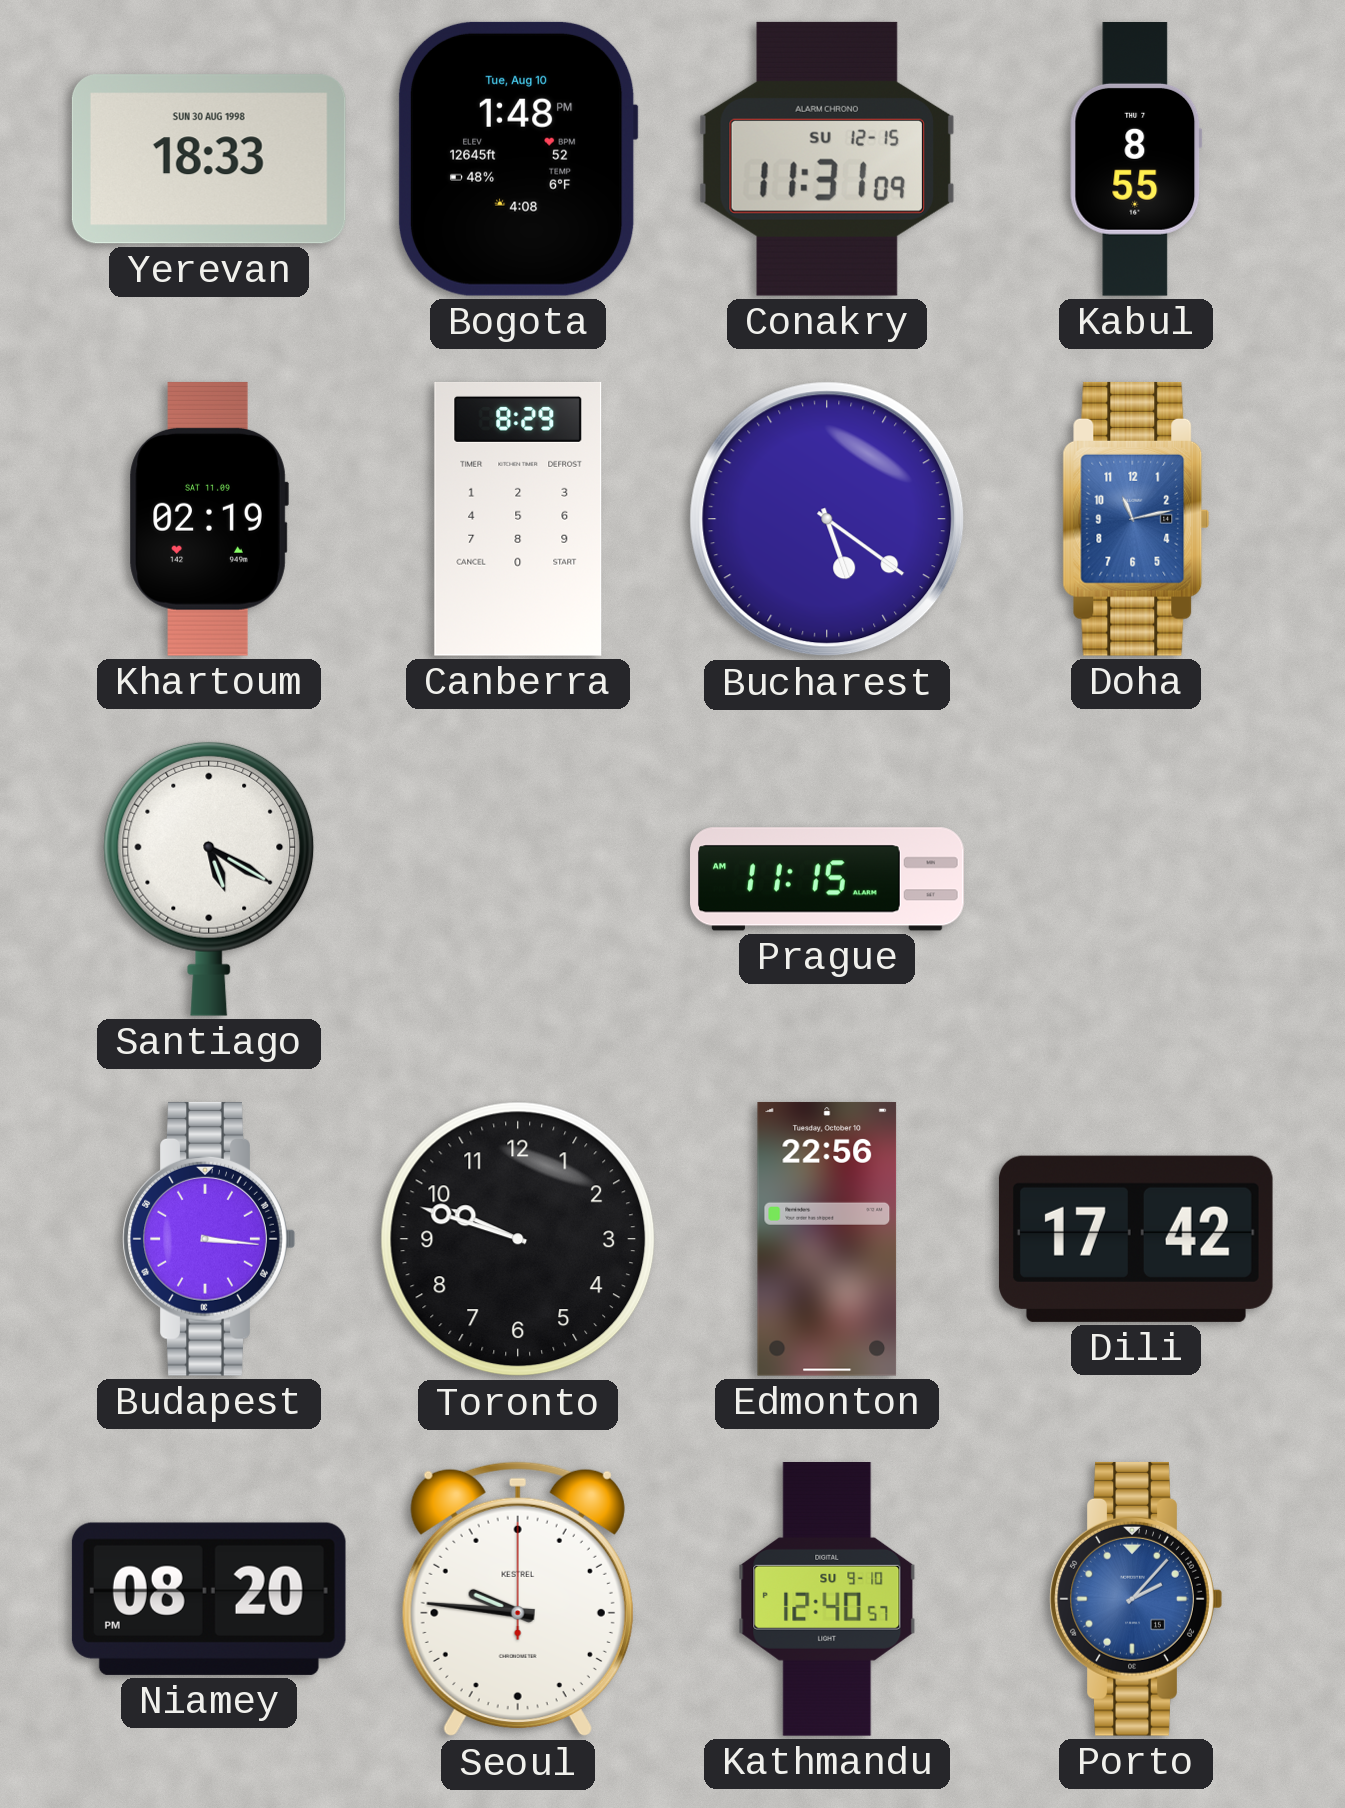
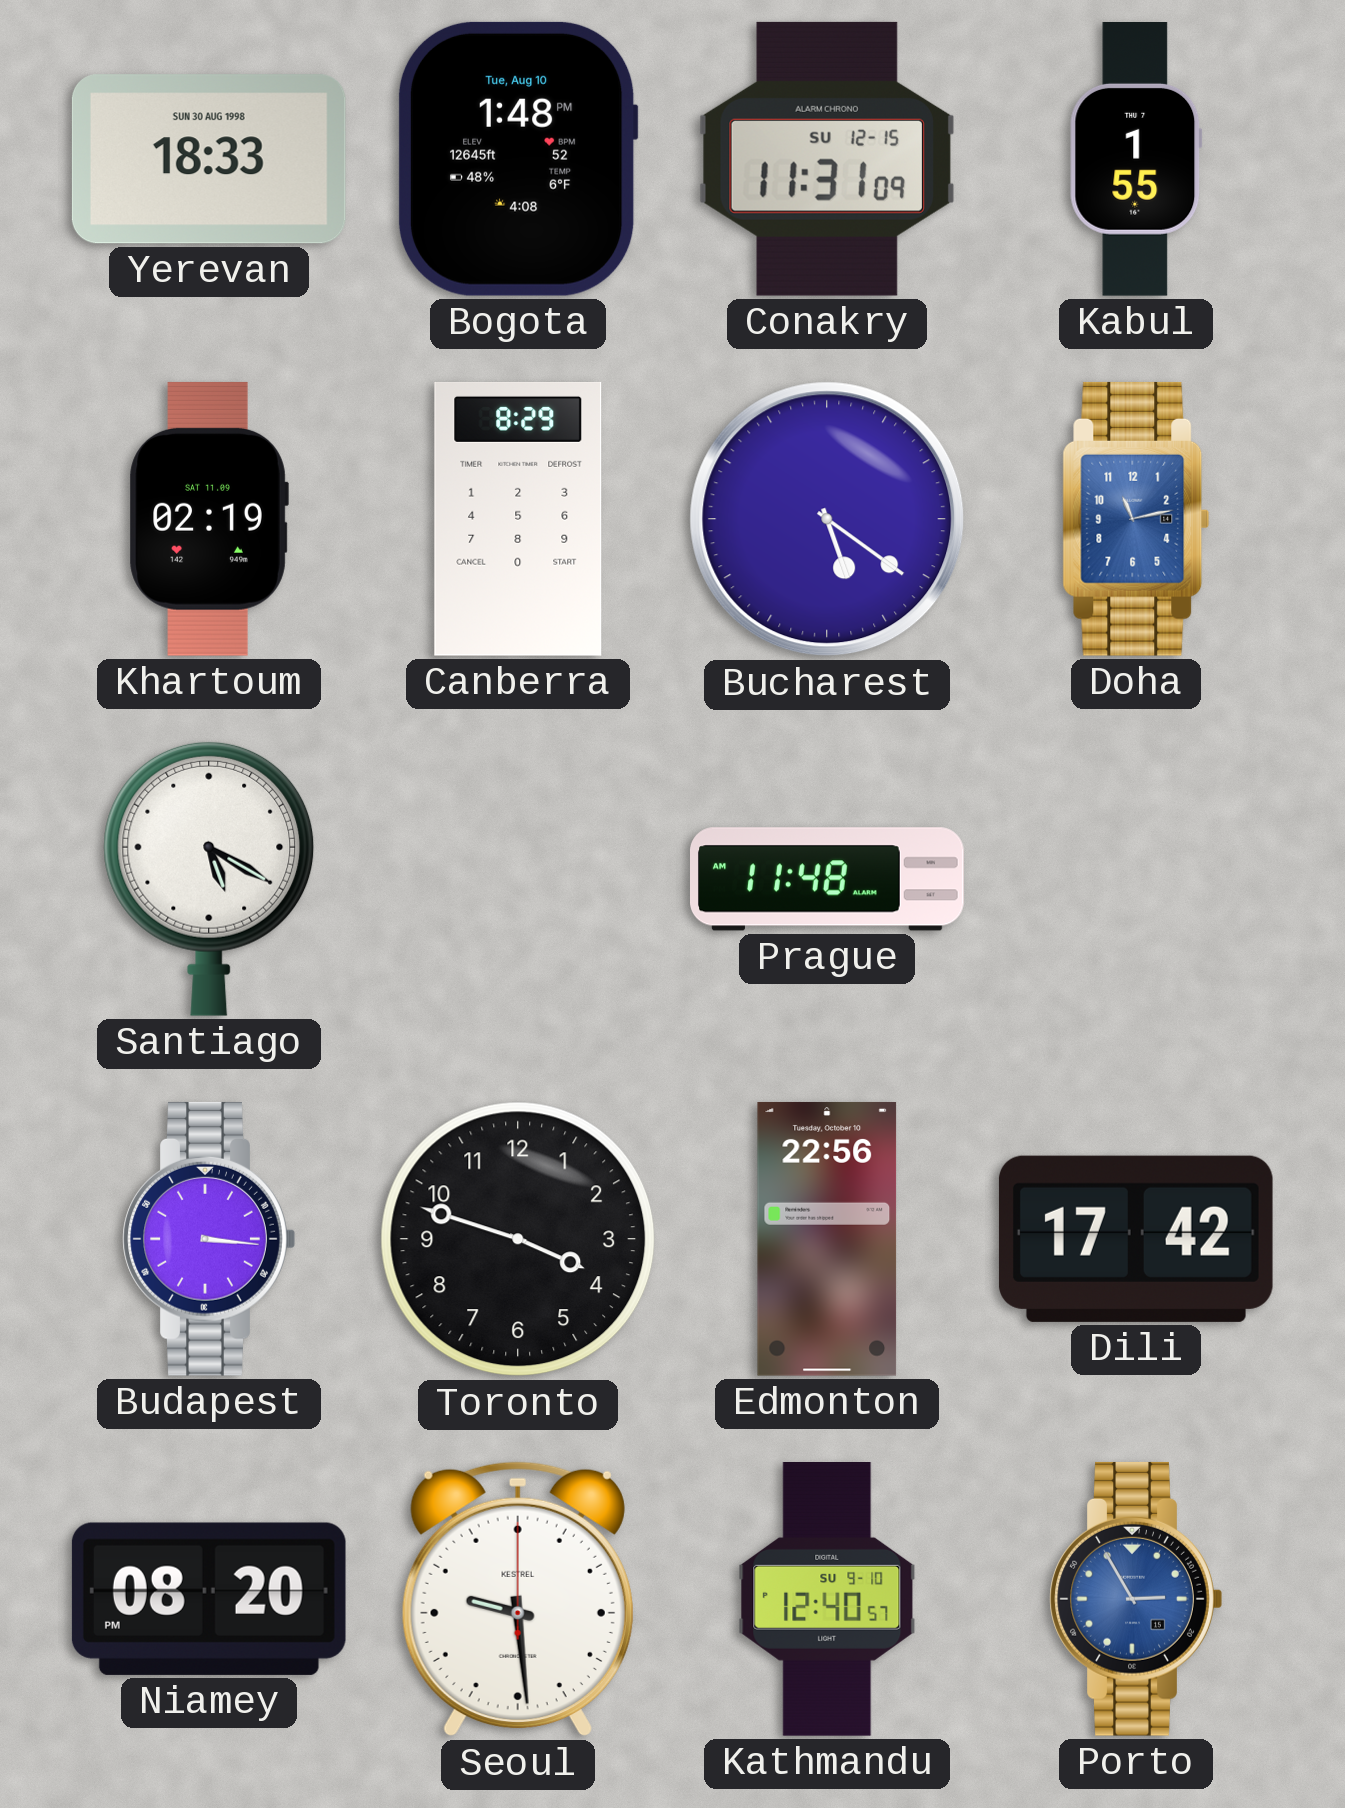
Kabul: 8:55 -> 1:55
Prague: 11:15 -> 11:48
Toronto: 9:48 -> 3:48
Seoul: 9:46 -> 9:29
Porto: 2:07 -> 2:55
